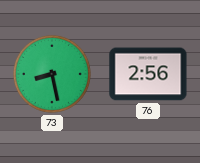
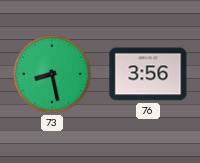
76: 2:56 -> 3:56
